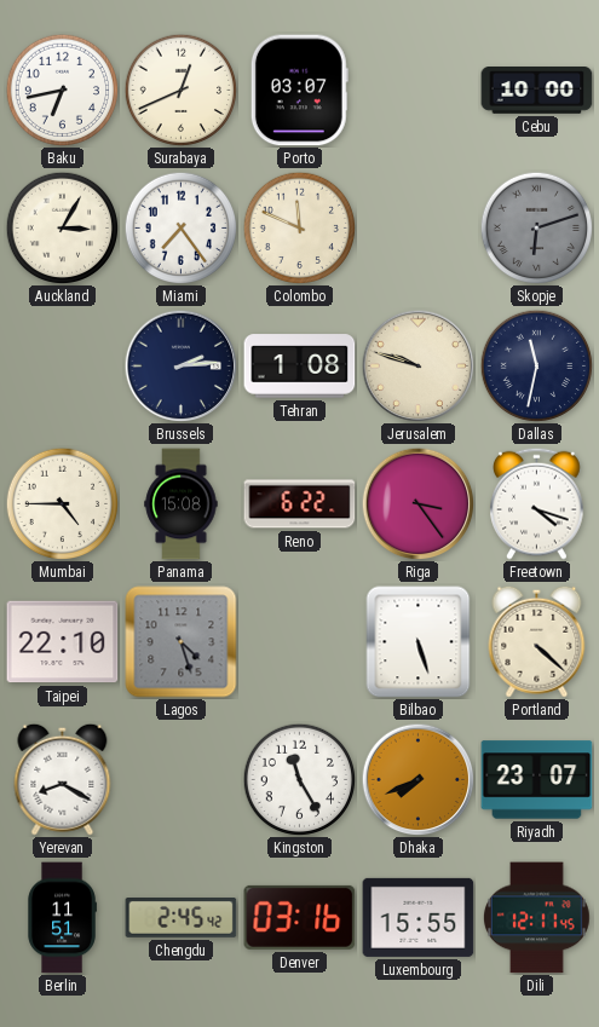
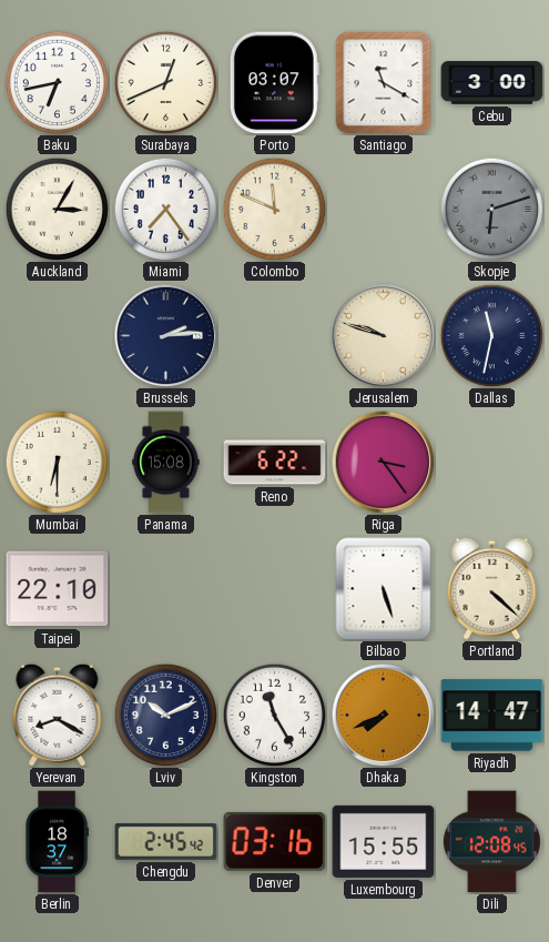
Santiago: none -> 11:20
Cebu: 10:00 -> 3:00
Tehran: 1:08 -> none
Mumbai: 4:45 -> 6:30
Freetown: 4:18 -> none
Lagos: 4:27 -> none
Lviv: none -> 10:11
Riyadh: 23:07 -> 14:47
Berlin: 11:51 -> 18:37
Dili: 12:11 -> 12:08
